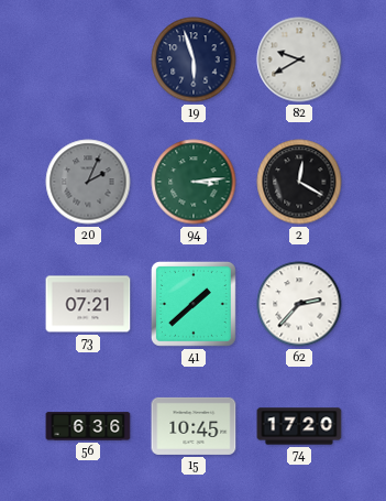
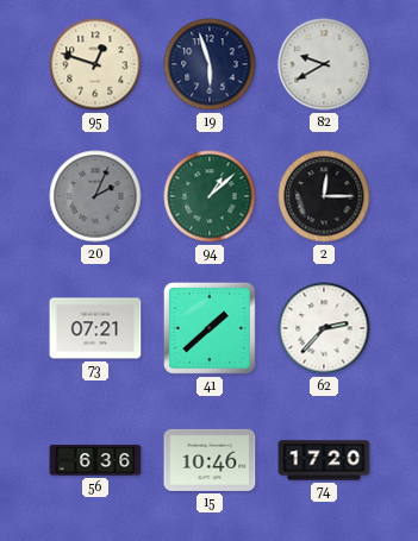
95: none -> 12:48
94: 3:14 -> 1:08
2: 12:20 -> 12:15
15: 10:45 -> 10:46
